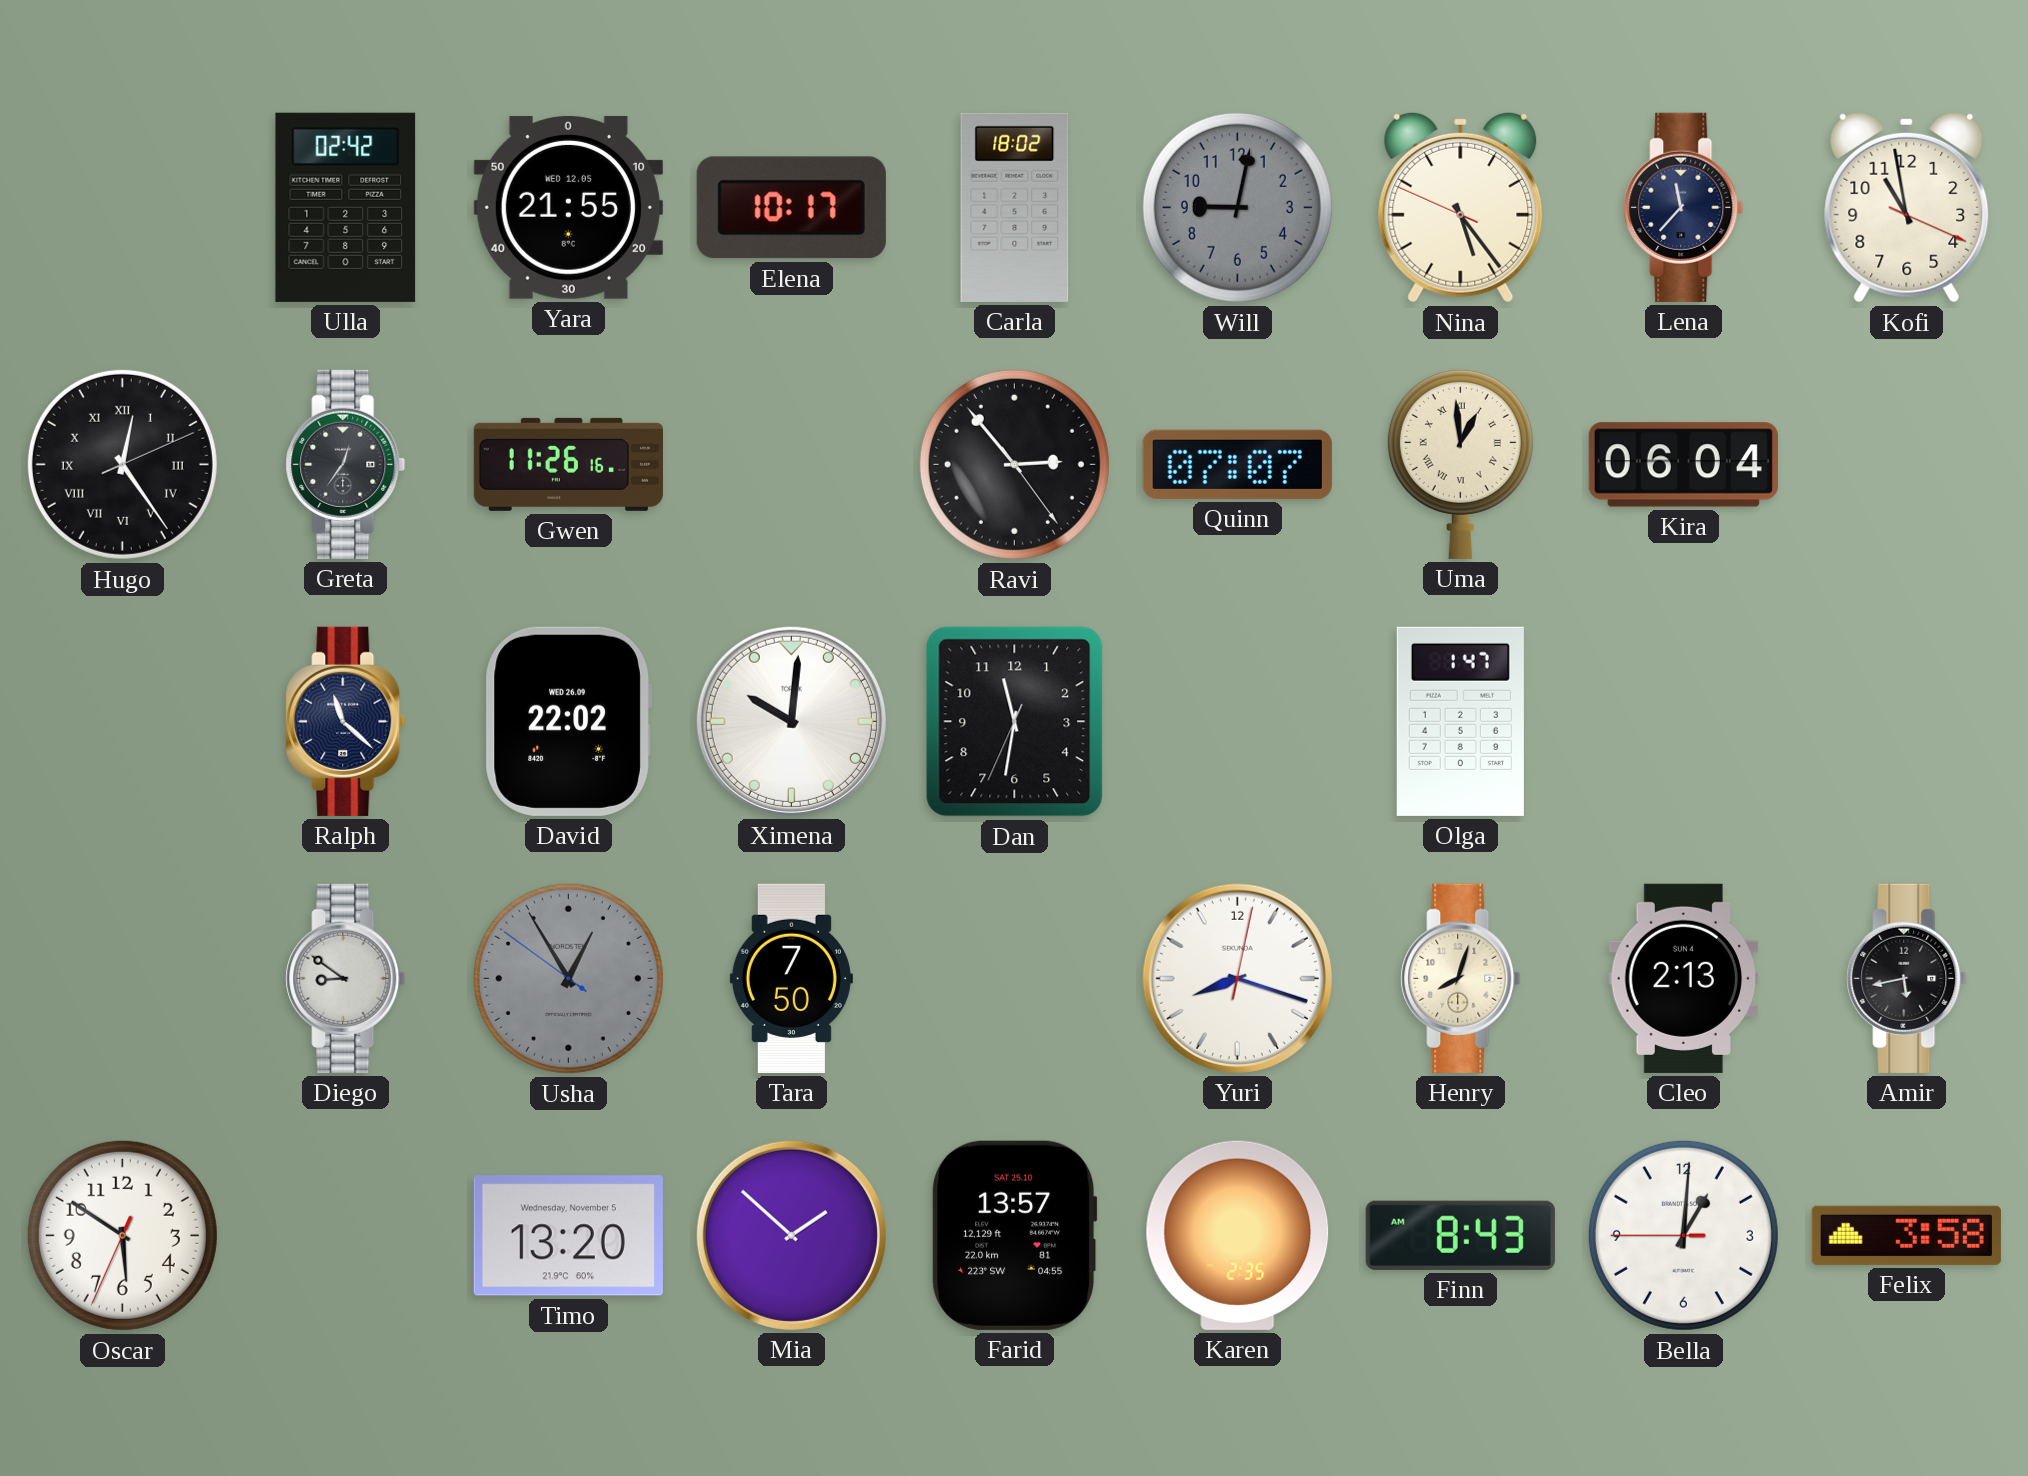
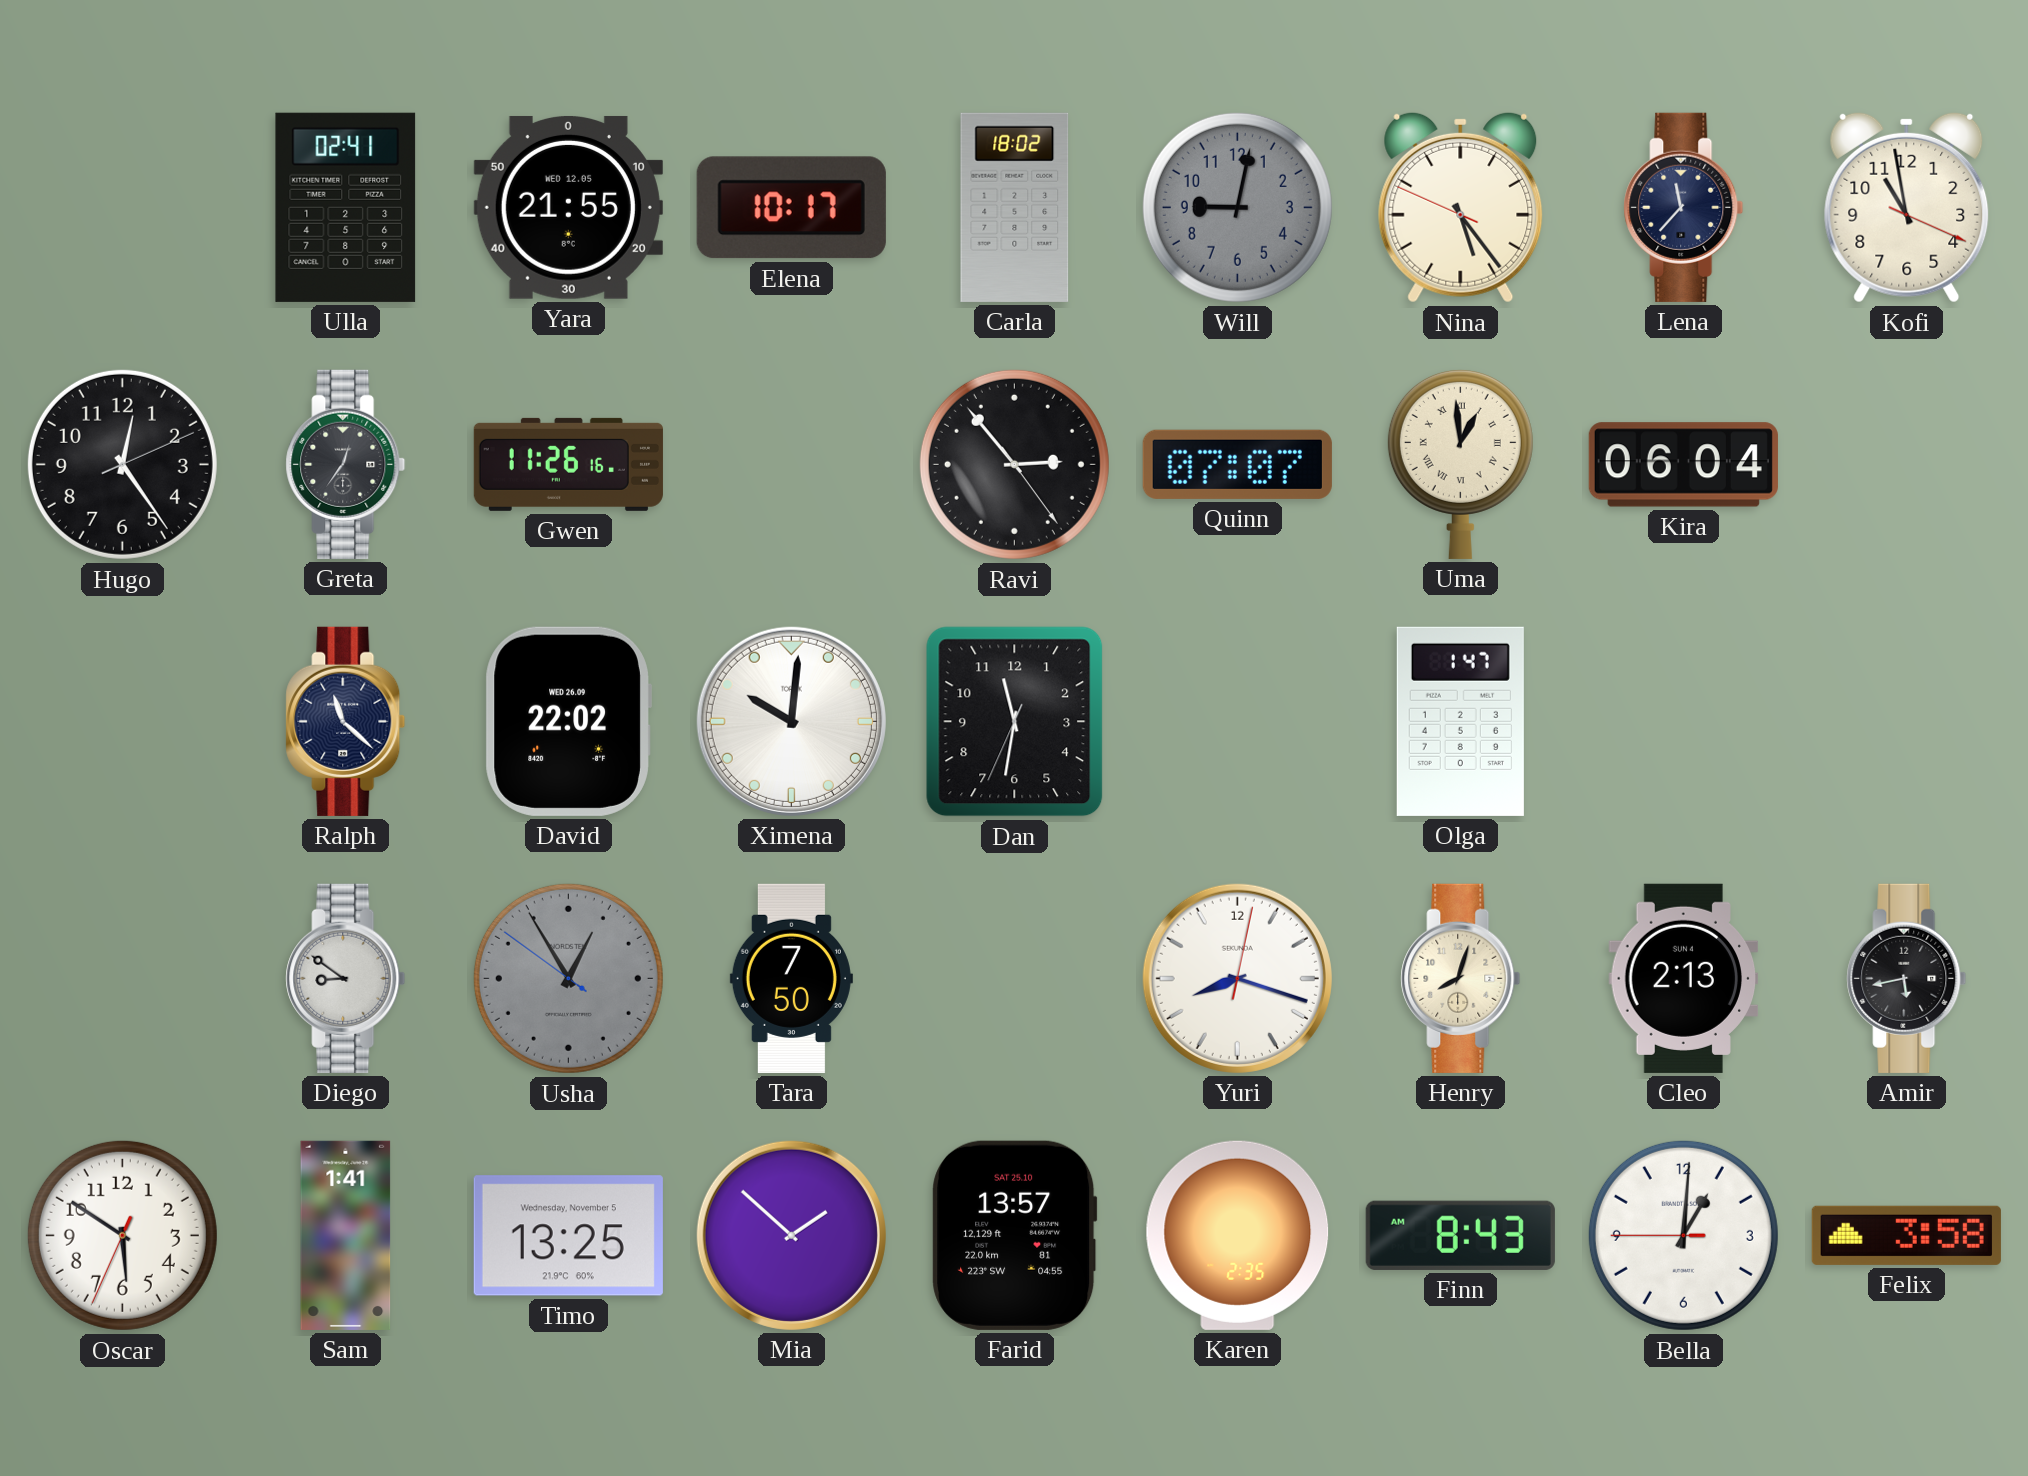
Ulla: 02:42 -> 02:41
Hugo numerals: Roman -> Arabic
Sam: none -> 1:41
Timo: 13:20 -> 13:25
